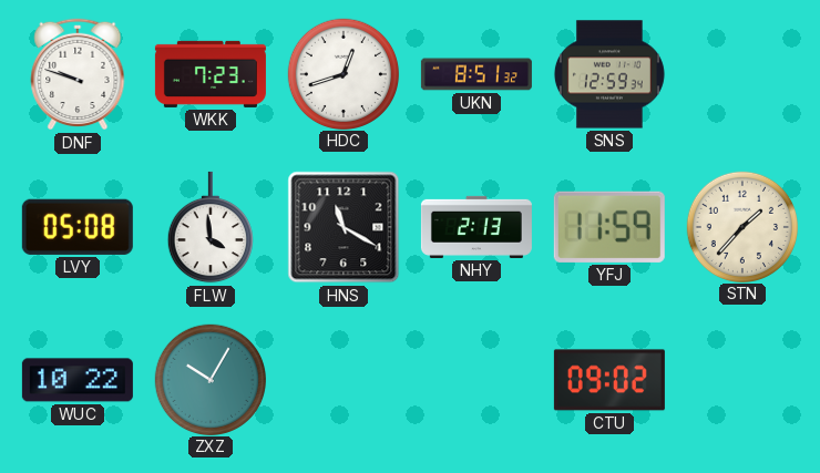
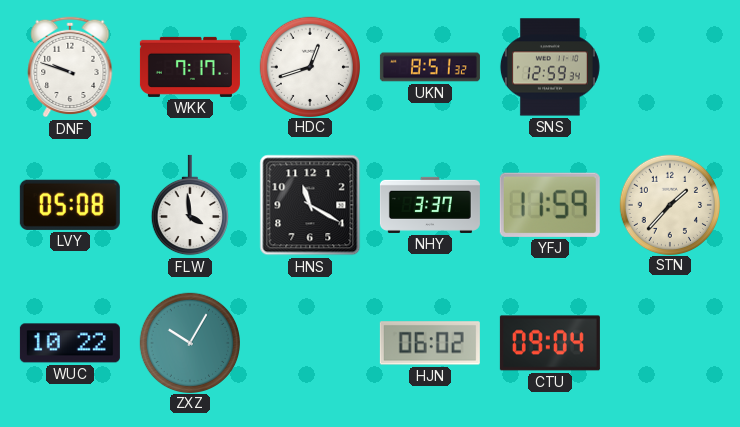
WKK: 7:23 -> 7:17
NHY: 2:13 -> 3:37
HJN: none -> 06:02
CTU: 09:02 -> 09:04
